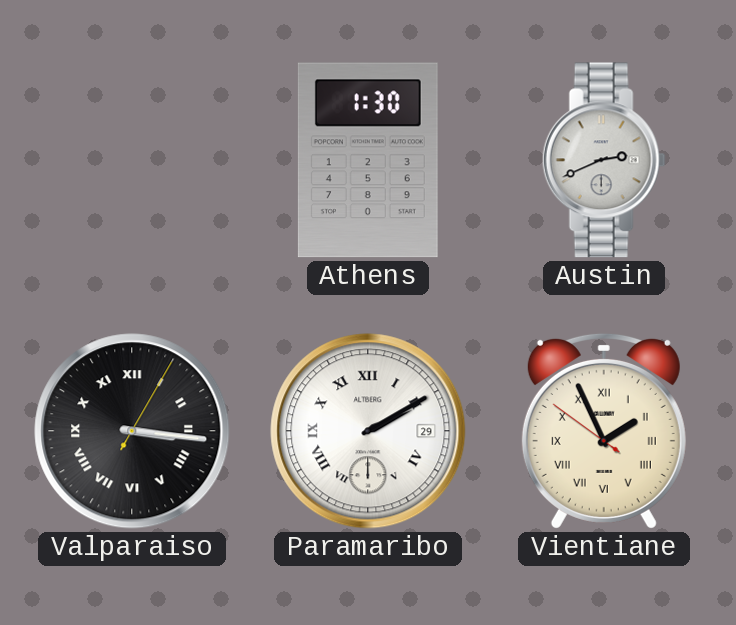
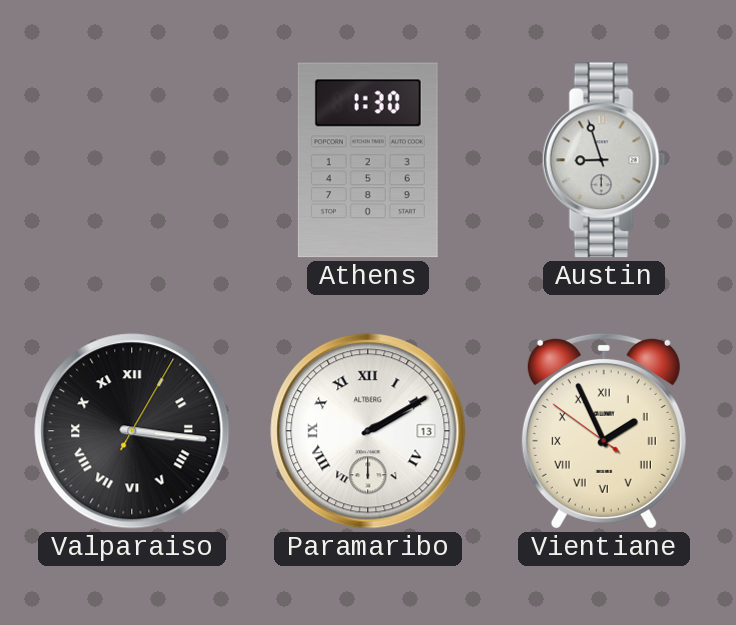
Austin: 2:41 -> 8:57
Paramaribo date: 29 -> 13
